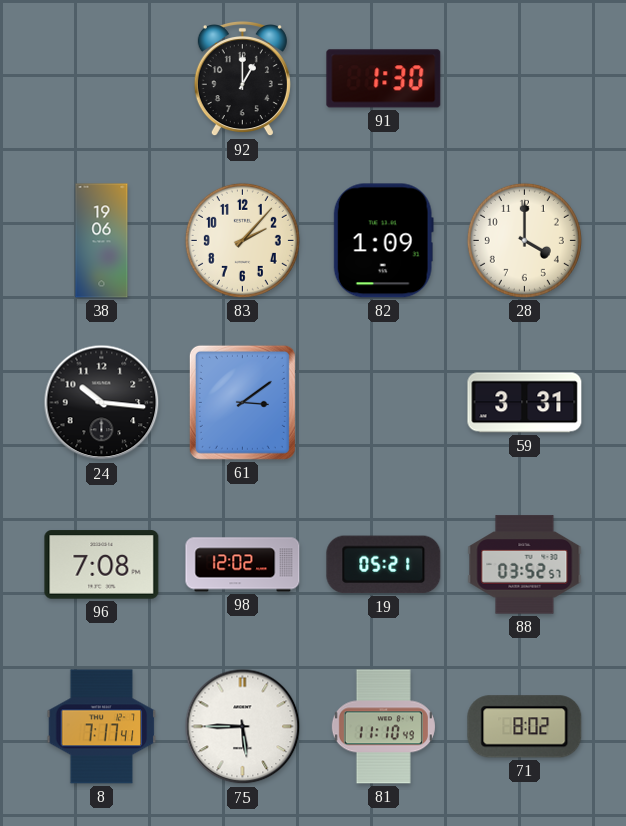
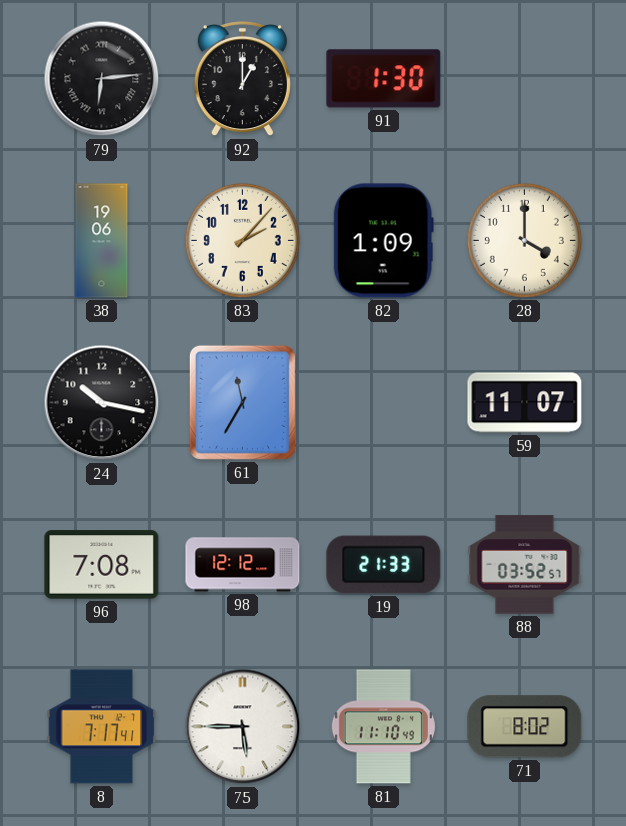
79: none -> 6:14
24: 10:16 -> 10:17
61: 3:09 -> 11:35
59: 3:31 -> 11:07
98: 12:02 -> 12:12
19: 05:21 -> 21:33
